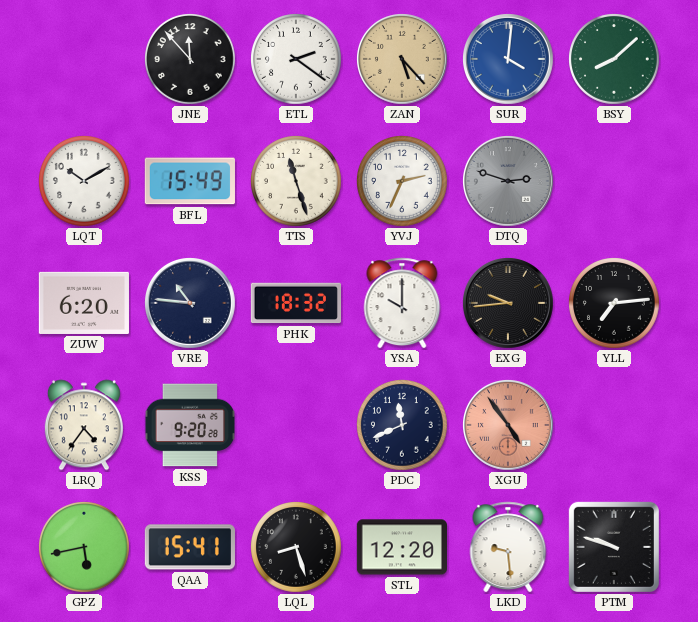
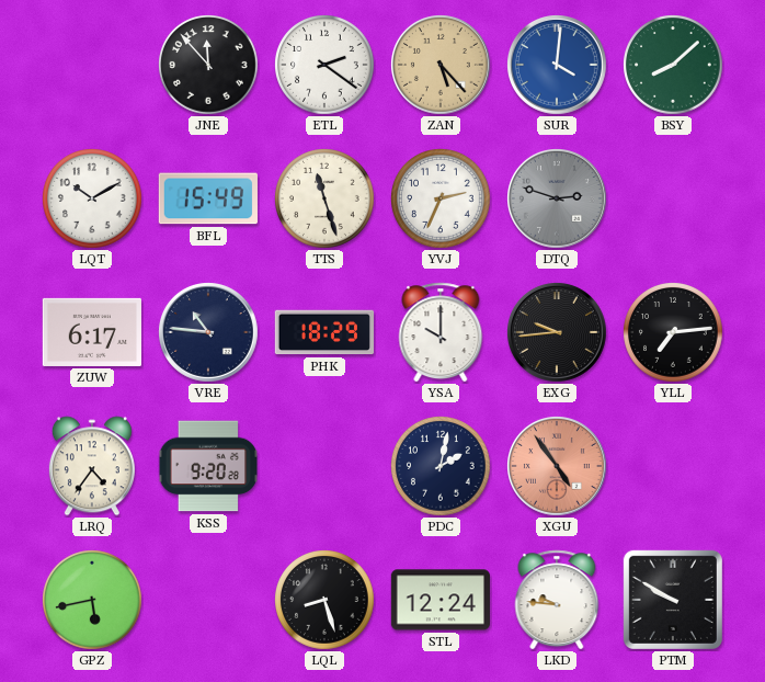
ZUW: 6:20 -> 6:17
PHK: 18:32 -> 18:29
PDC: 11:41 -> 2:02
QAA: 15:41 -> none
STL: 12:20 -> 12:24
LKD: 9:29 -> 9:46
PTM: 9:48 -> 9:50
